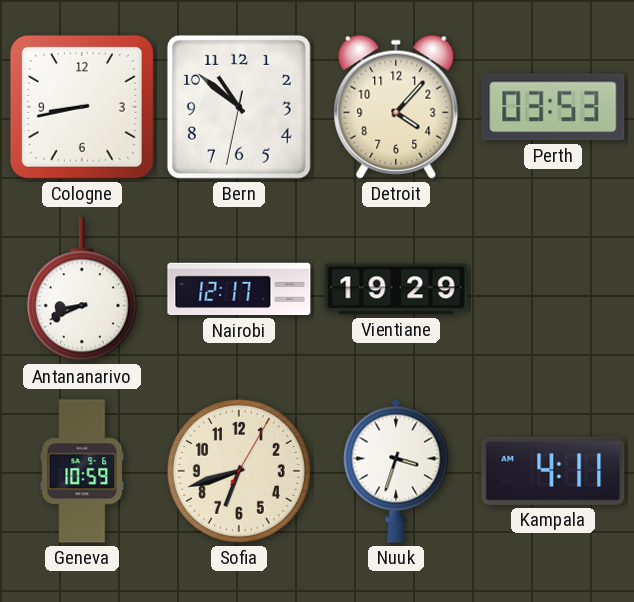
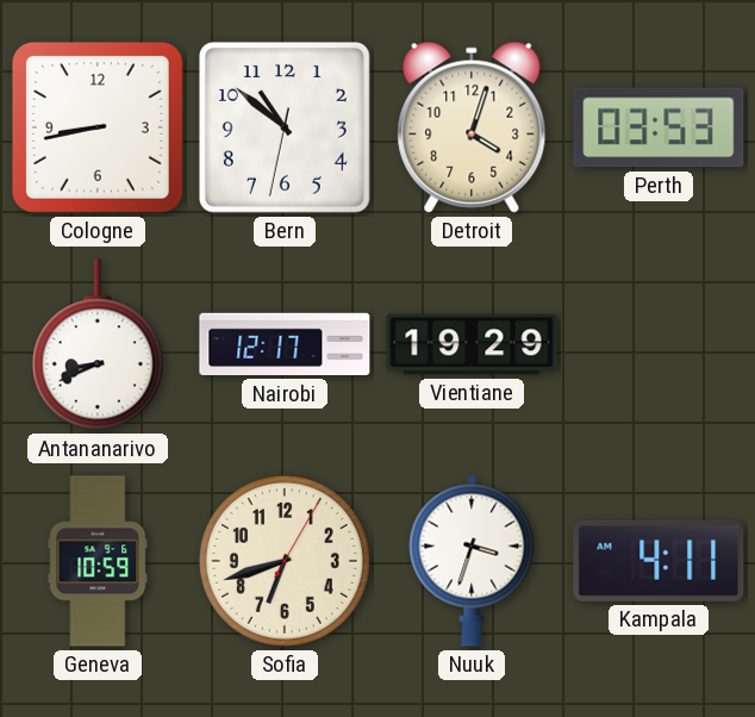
Detroit: 4:07 -> 4:03
